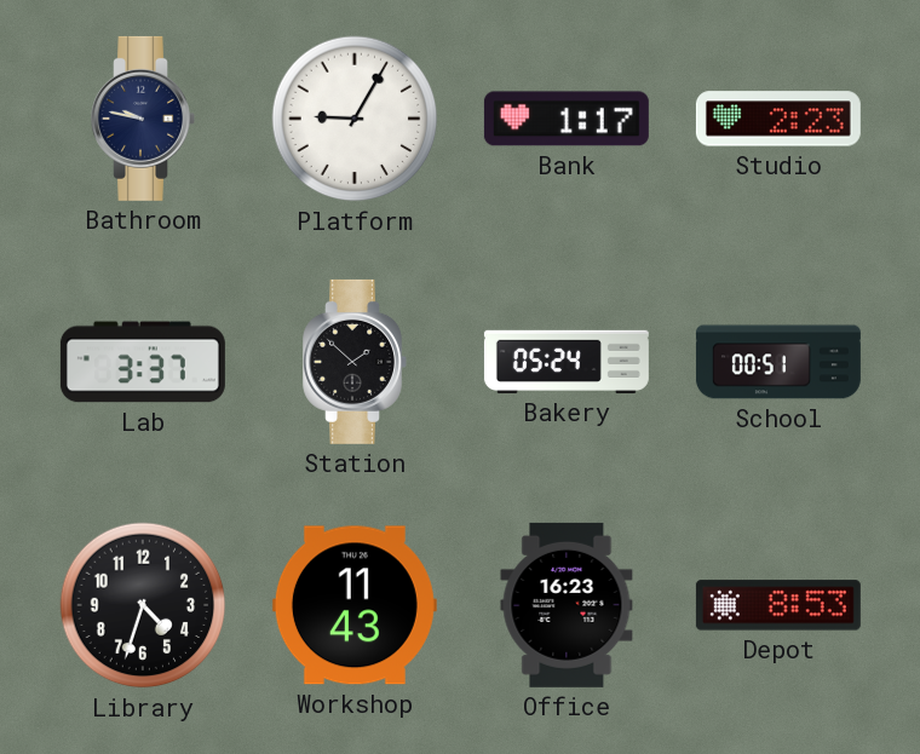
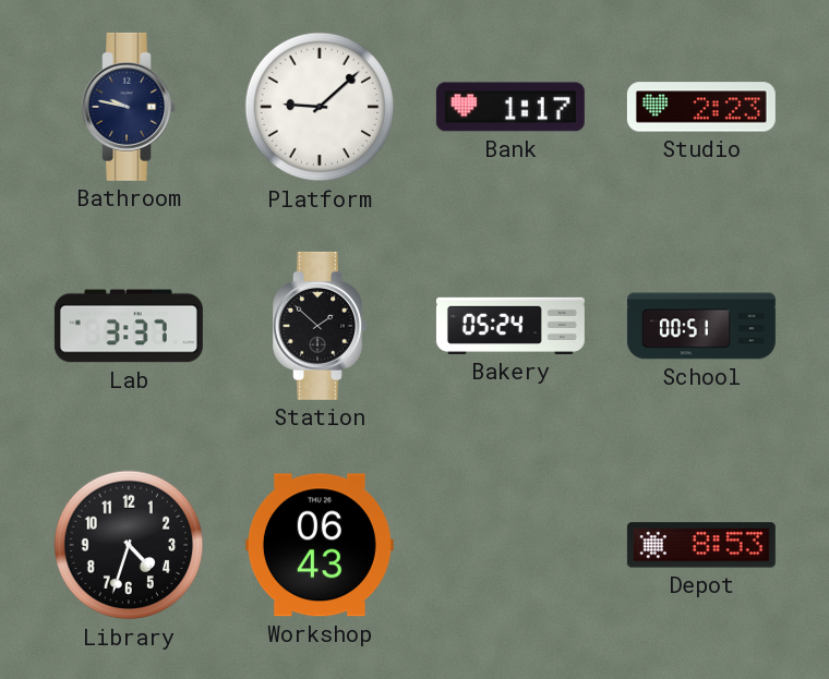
Platform: 9:05 -> 9:08
Workshop: 11:43 -> 06:43
Office: 16:23 -> none
